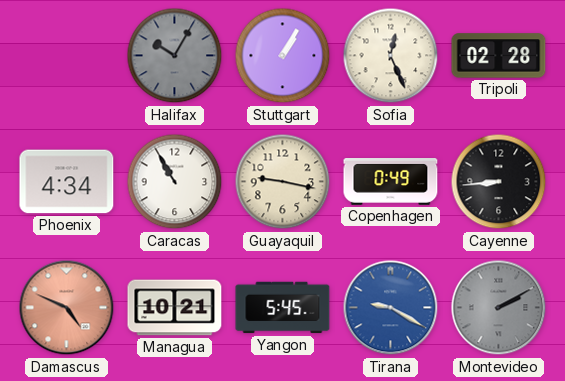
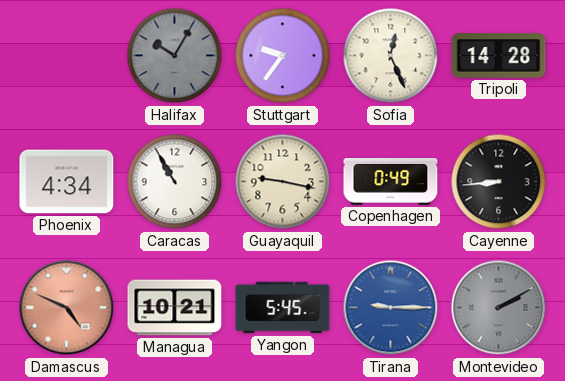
Stuttgart: 1:05 -> 9:36
Tripoli: 02:28 -> 14:28
Tirana: 9:20 -> 9:15
